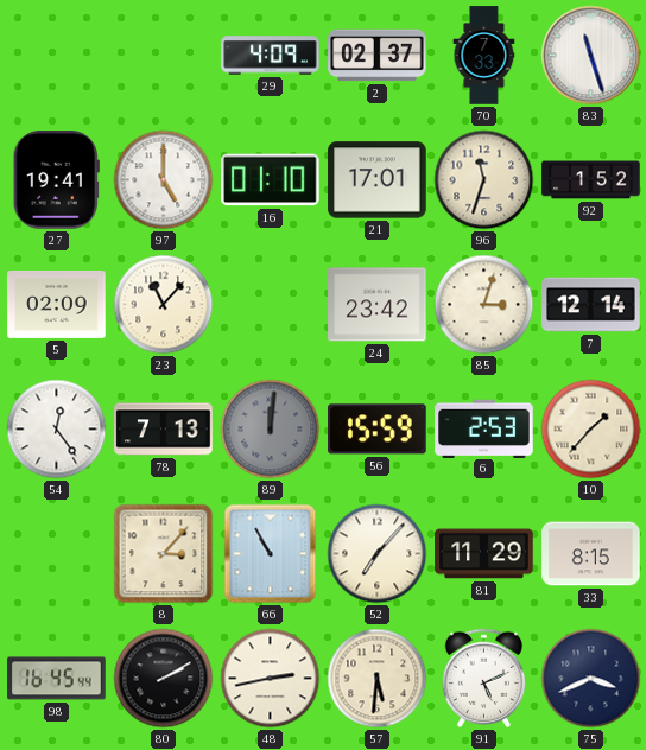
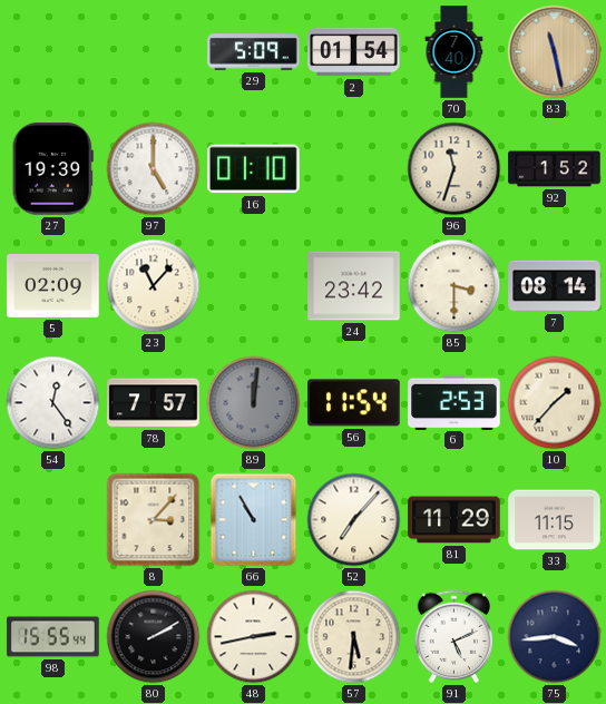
29: 4:09 -> 5:09
2: 02:37 -> 01:54
70: 7:33 -> 7:40
83: 11:27 -> 11:28
83 dial: white -> champagne
27: 19:41 -> 19:39
21: 17:01 -> none
85: 3:03 -> 3:30
7: 12:14 -> 08:14
78: 7:13 -> 7:57
56: 15:59 -> 11:54
33: 8:15 -> 11:15
98: 16:45 -> 15:55
75: 3:41 -> 3:44
